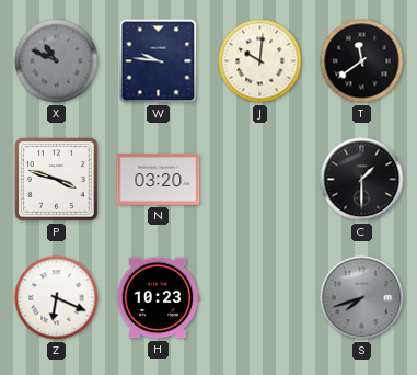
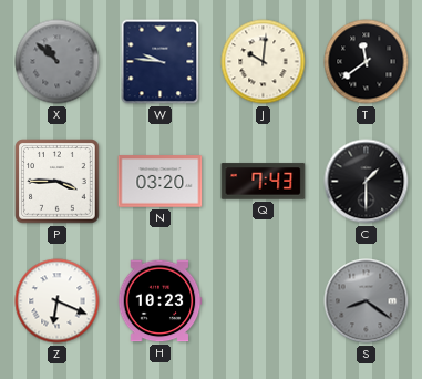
X: 10:49 -> 10:52
P: 3:48 -> 3:45
Q: none -> 7:43
S: 7:42 -> 8:21
